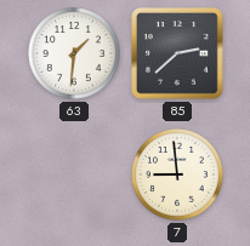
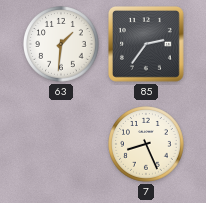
85: 2:38 -> 2:36
7: 8:59 -> 8:26
